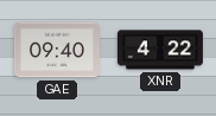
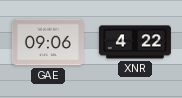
GAE: 09:40 -> 09:06
